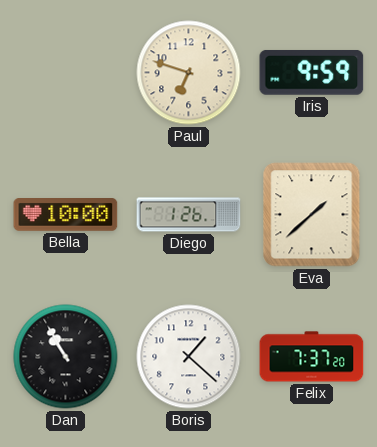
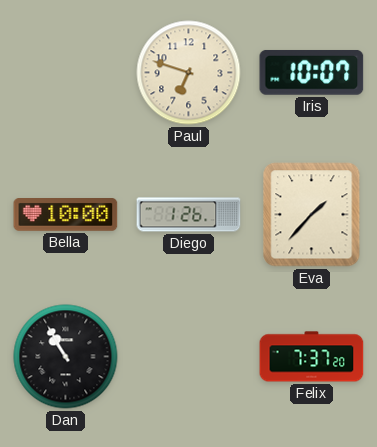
Iris: 9:59 -> 10:07
Eva: 1:38 -> 1:37
Boris: 1:22 -> none
